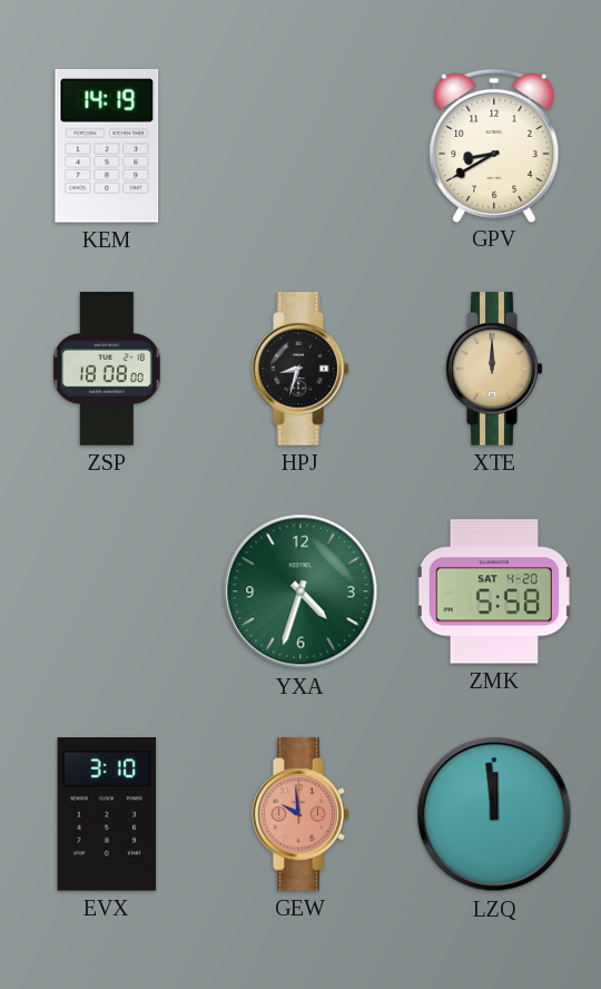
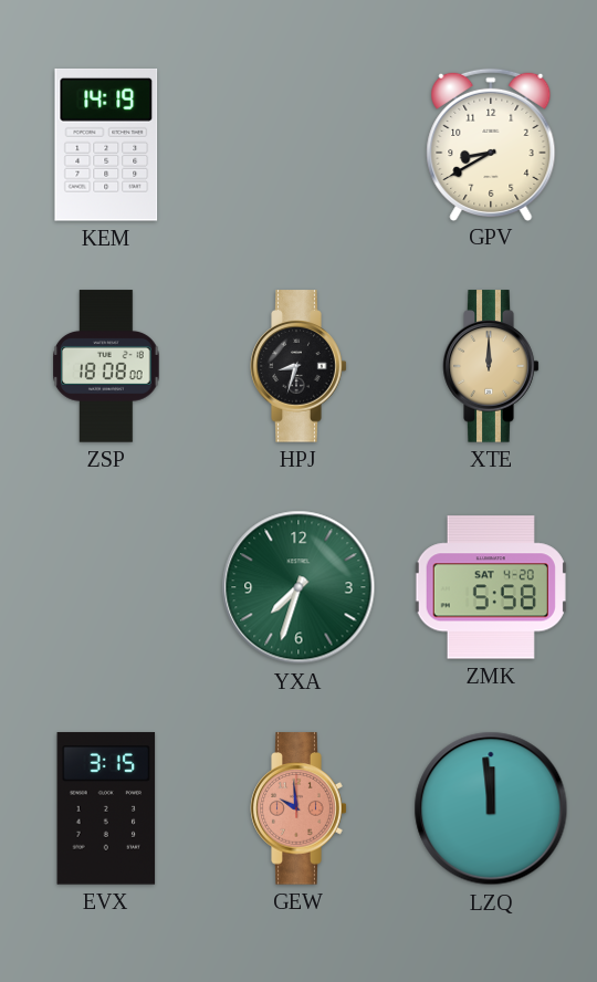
YXA: 4:33 -> 7:33
EVX: 3:10 -> 3:15
